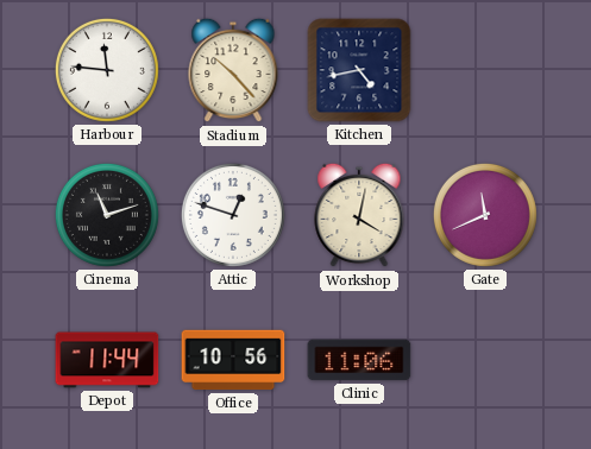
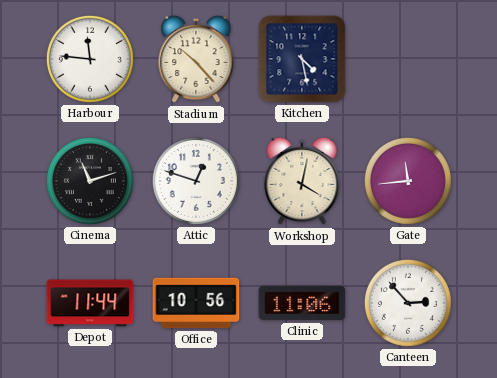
Kitchen: 4:43 -> 4:28
Gate: 11:41 -> 11:44
Canteen: none -> 2:53
